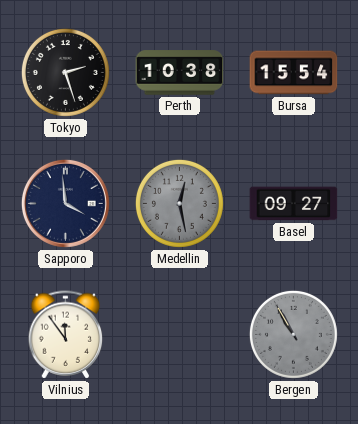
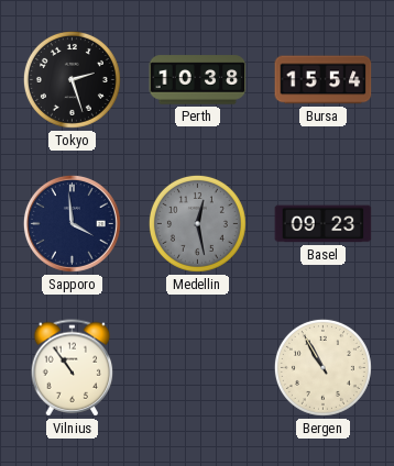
Basel: 09:27 -> 09:23
Vilnius: 11:54 -> 10:54
Bergen dial: grey -> cream
